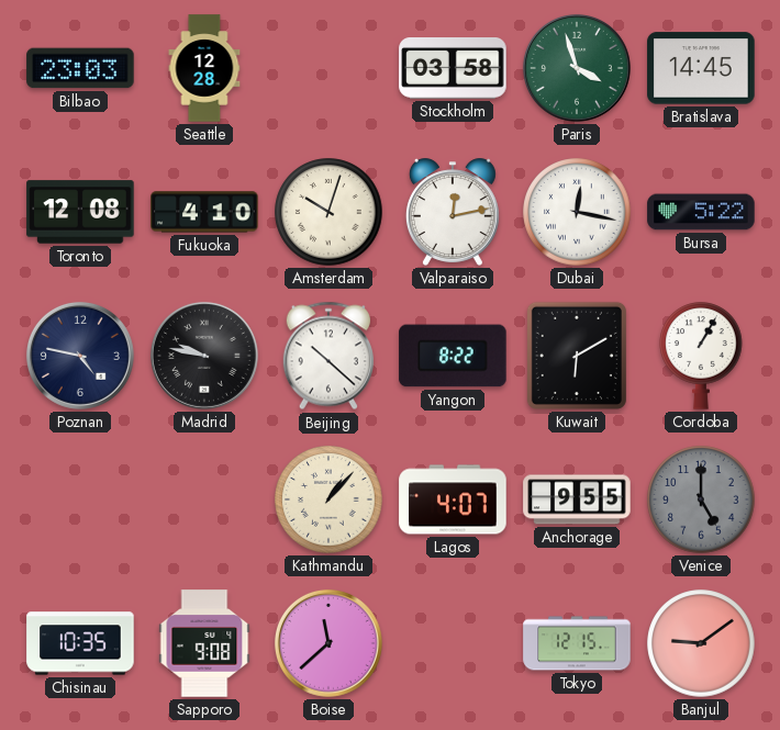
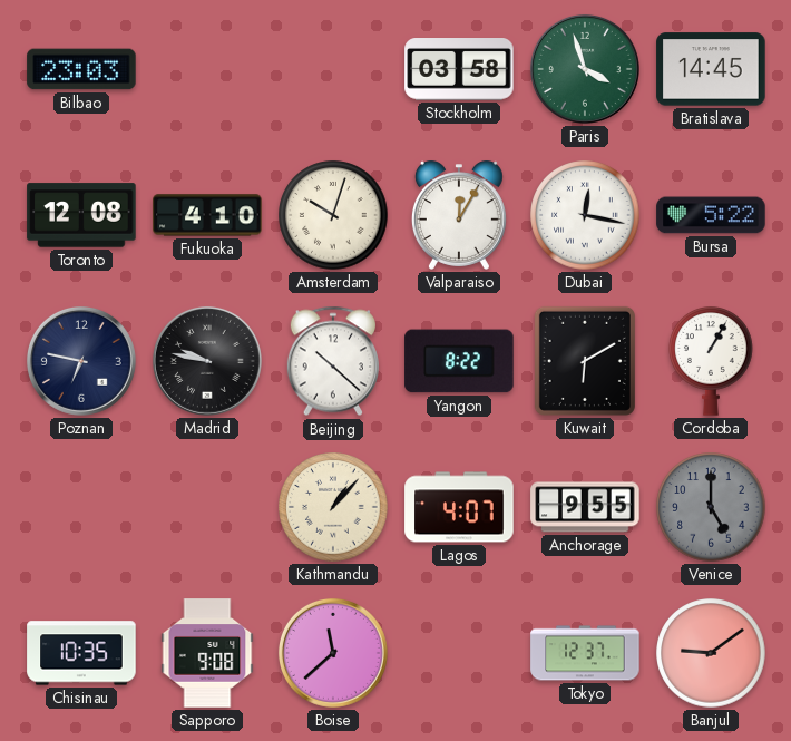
Seattle: 12:28 -> none
Valparaiso: 12:13 -> 12:05
Poznan: 4:47 -> 6:47
Tokyo: 12:15 -> 12:37
